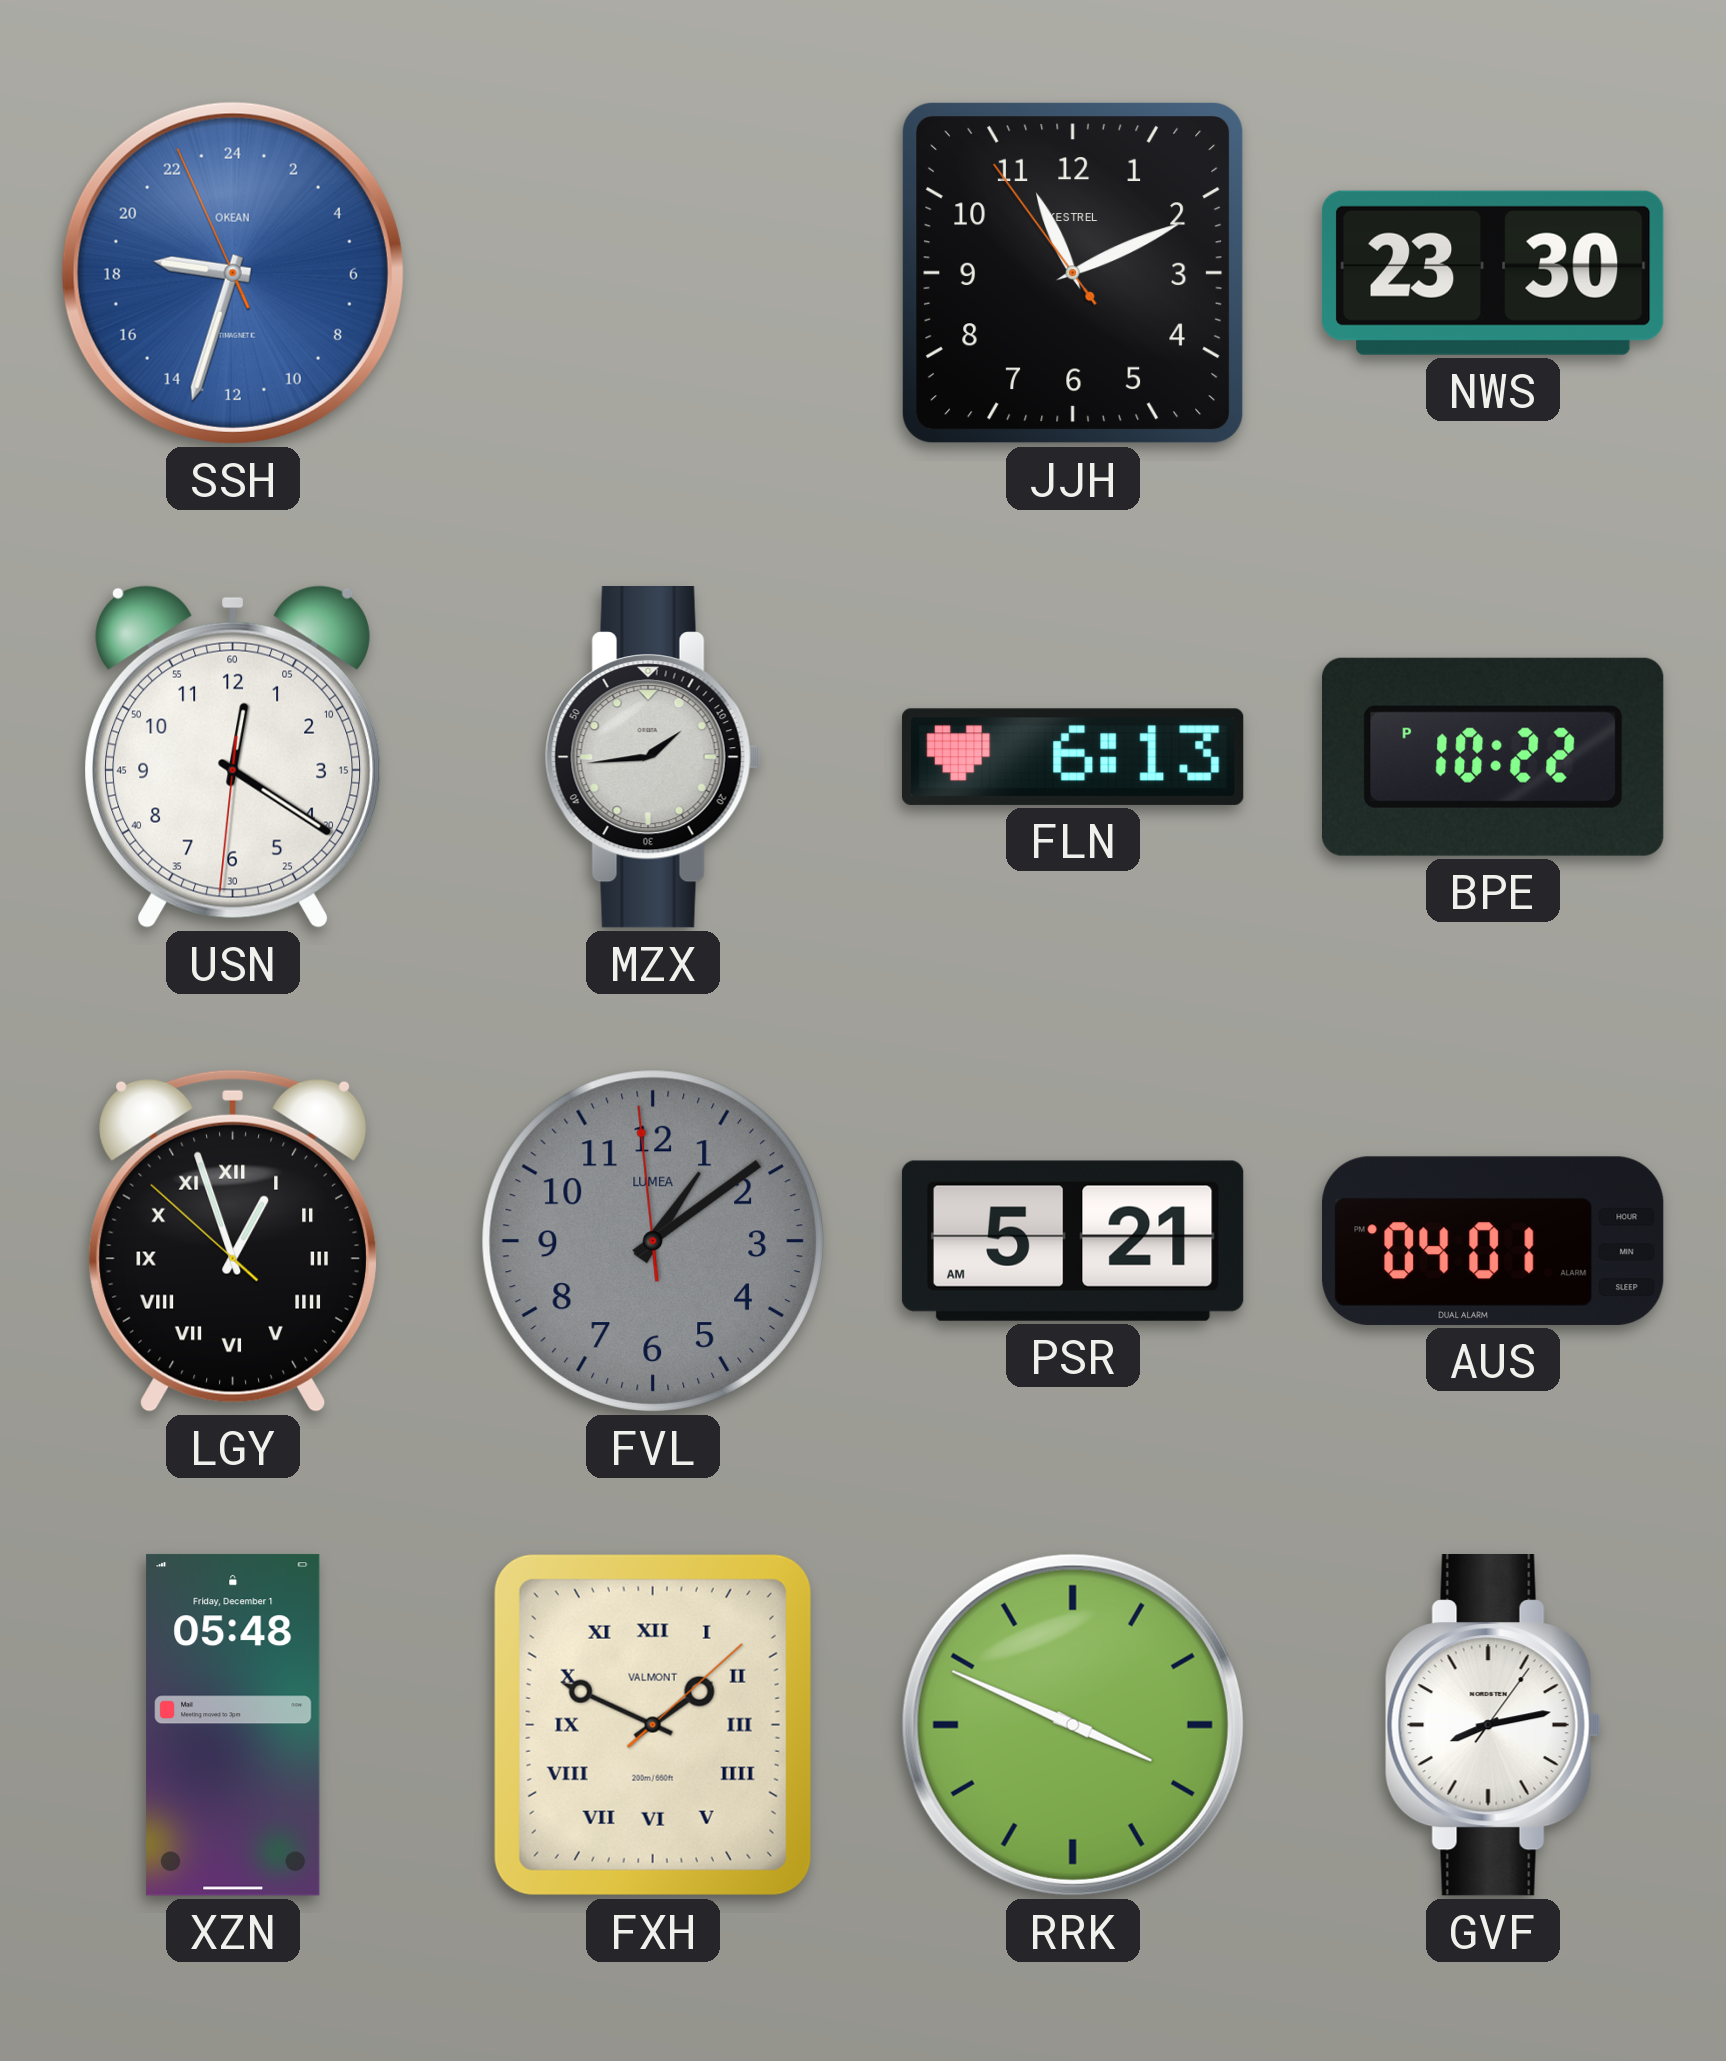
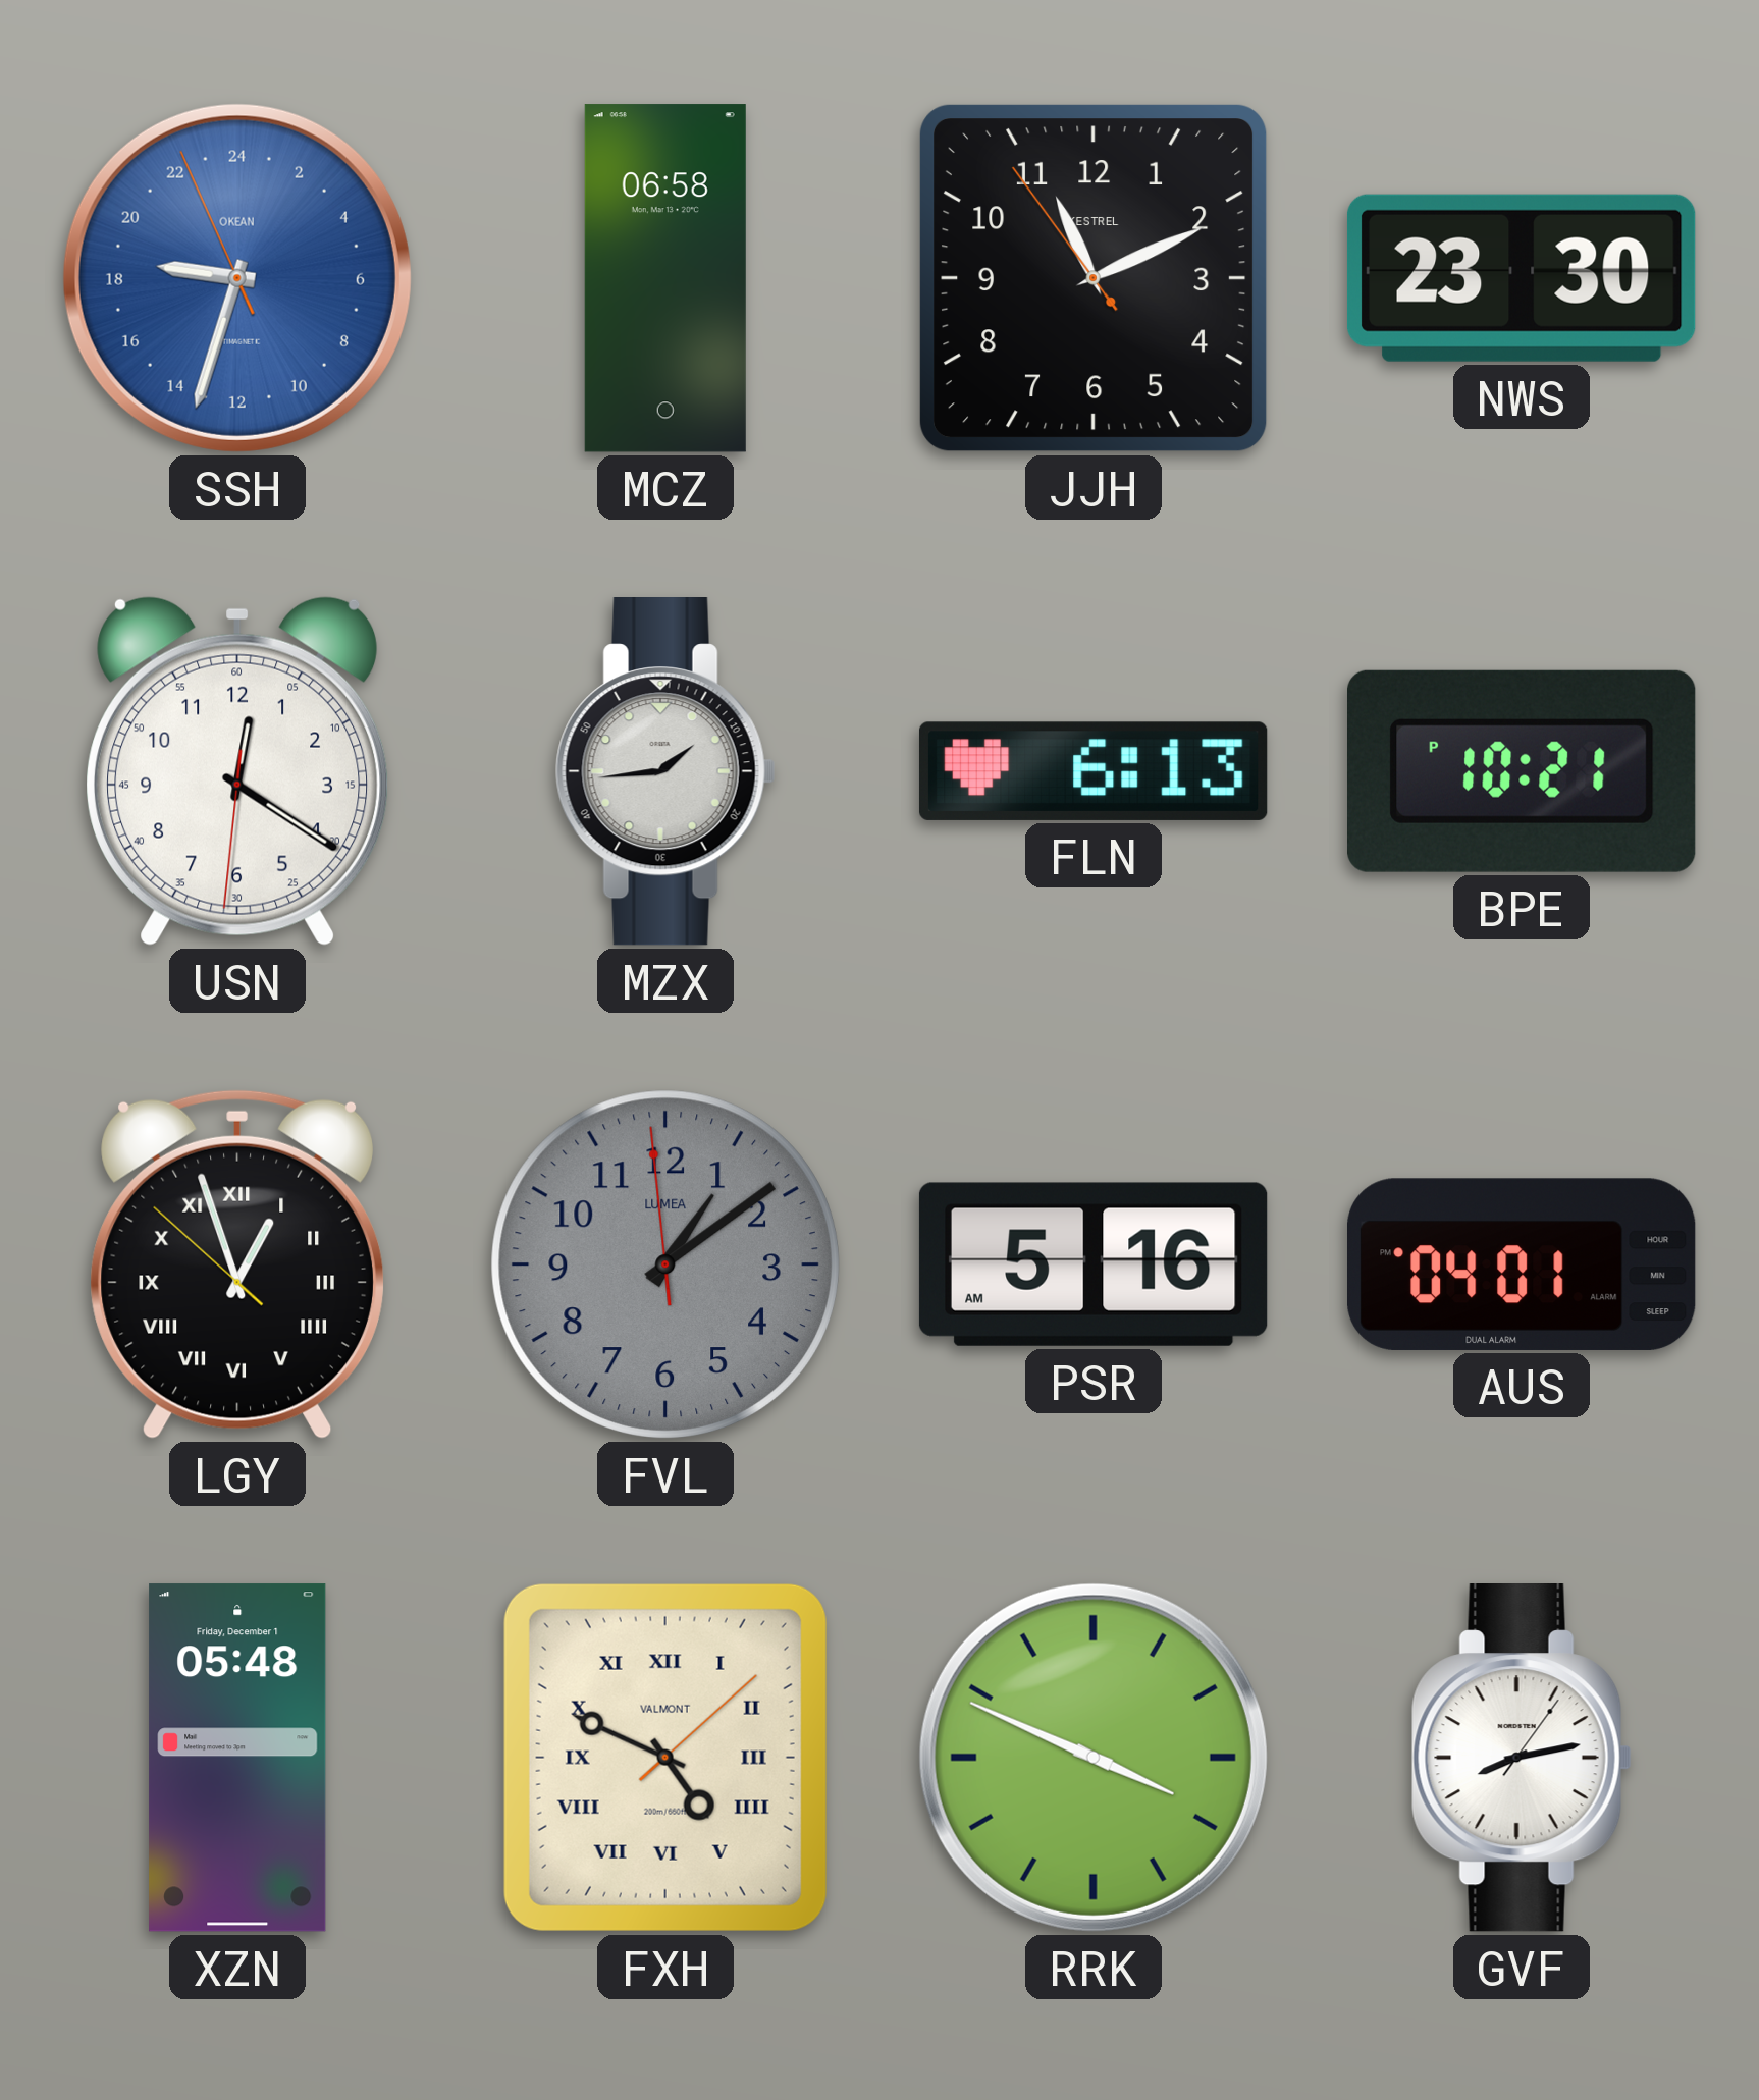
MCZ: none -> 06:58
BPE: 10:22 -> 10:21
PSR: 5:21 -> 5:16
FXH: 1:49 -> 4:49
